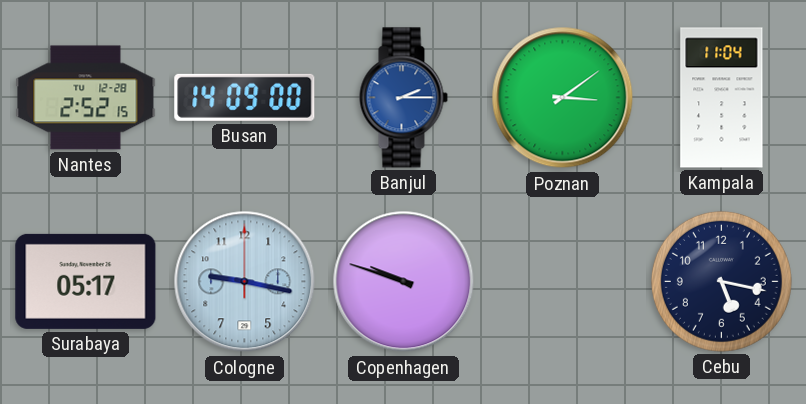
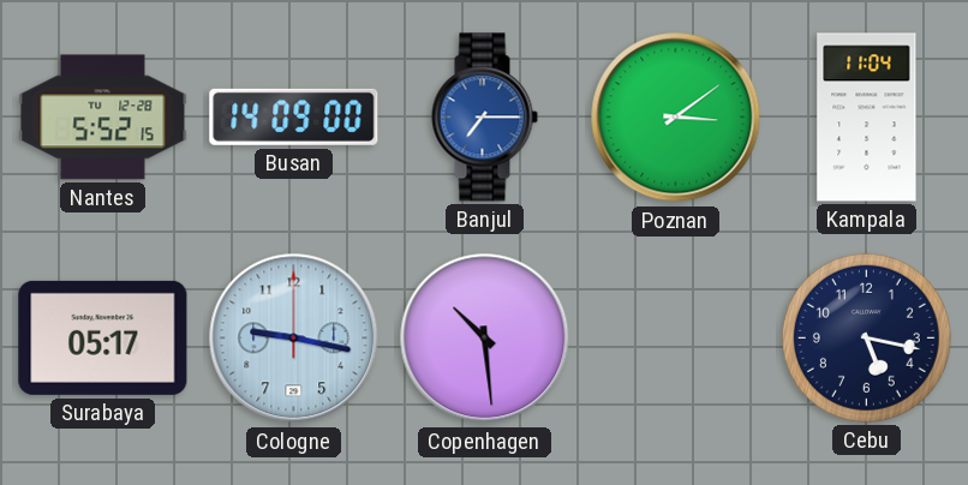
Nantes: 2:52 -> 5:52
Banjul: 2:15 -> 7:15
Copenhagen: 9:48 -> 10:29
